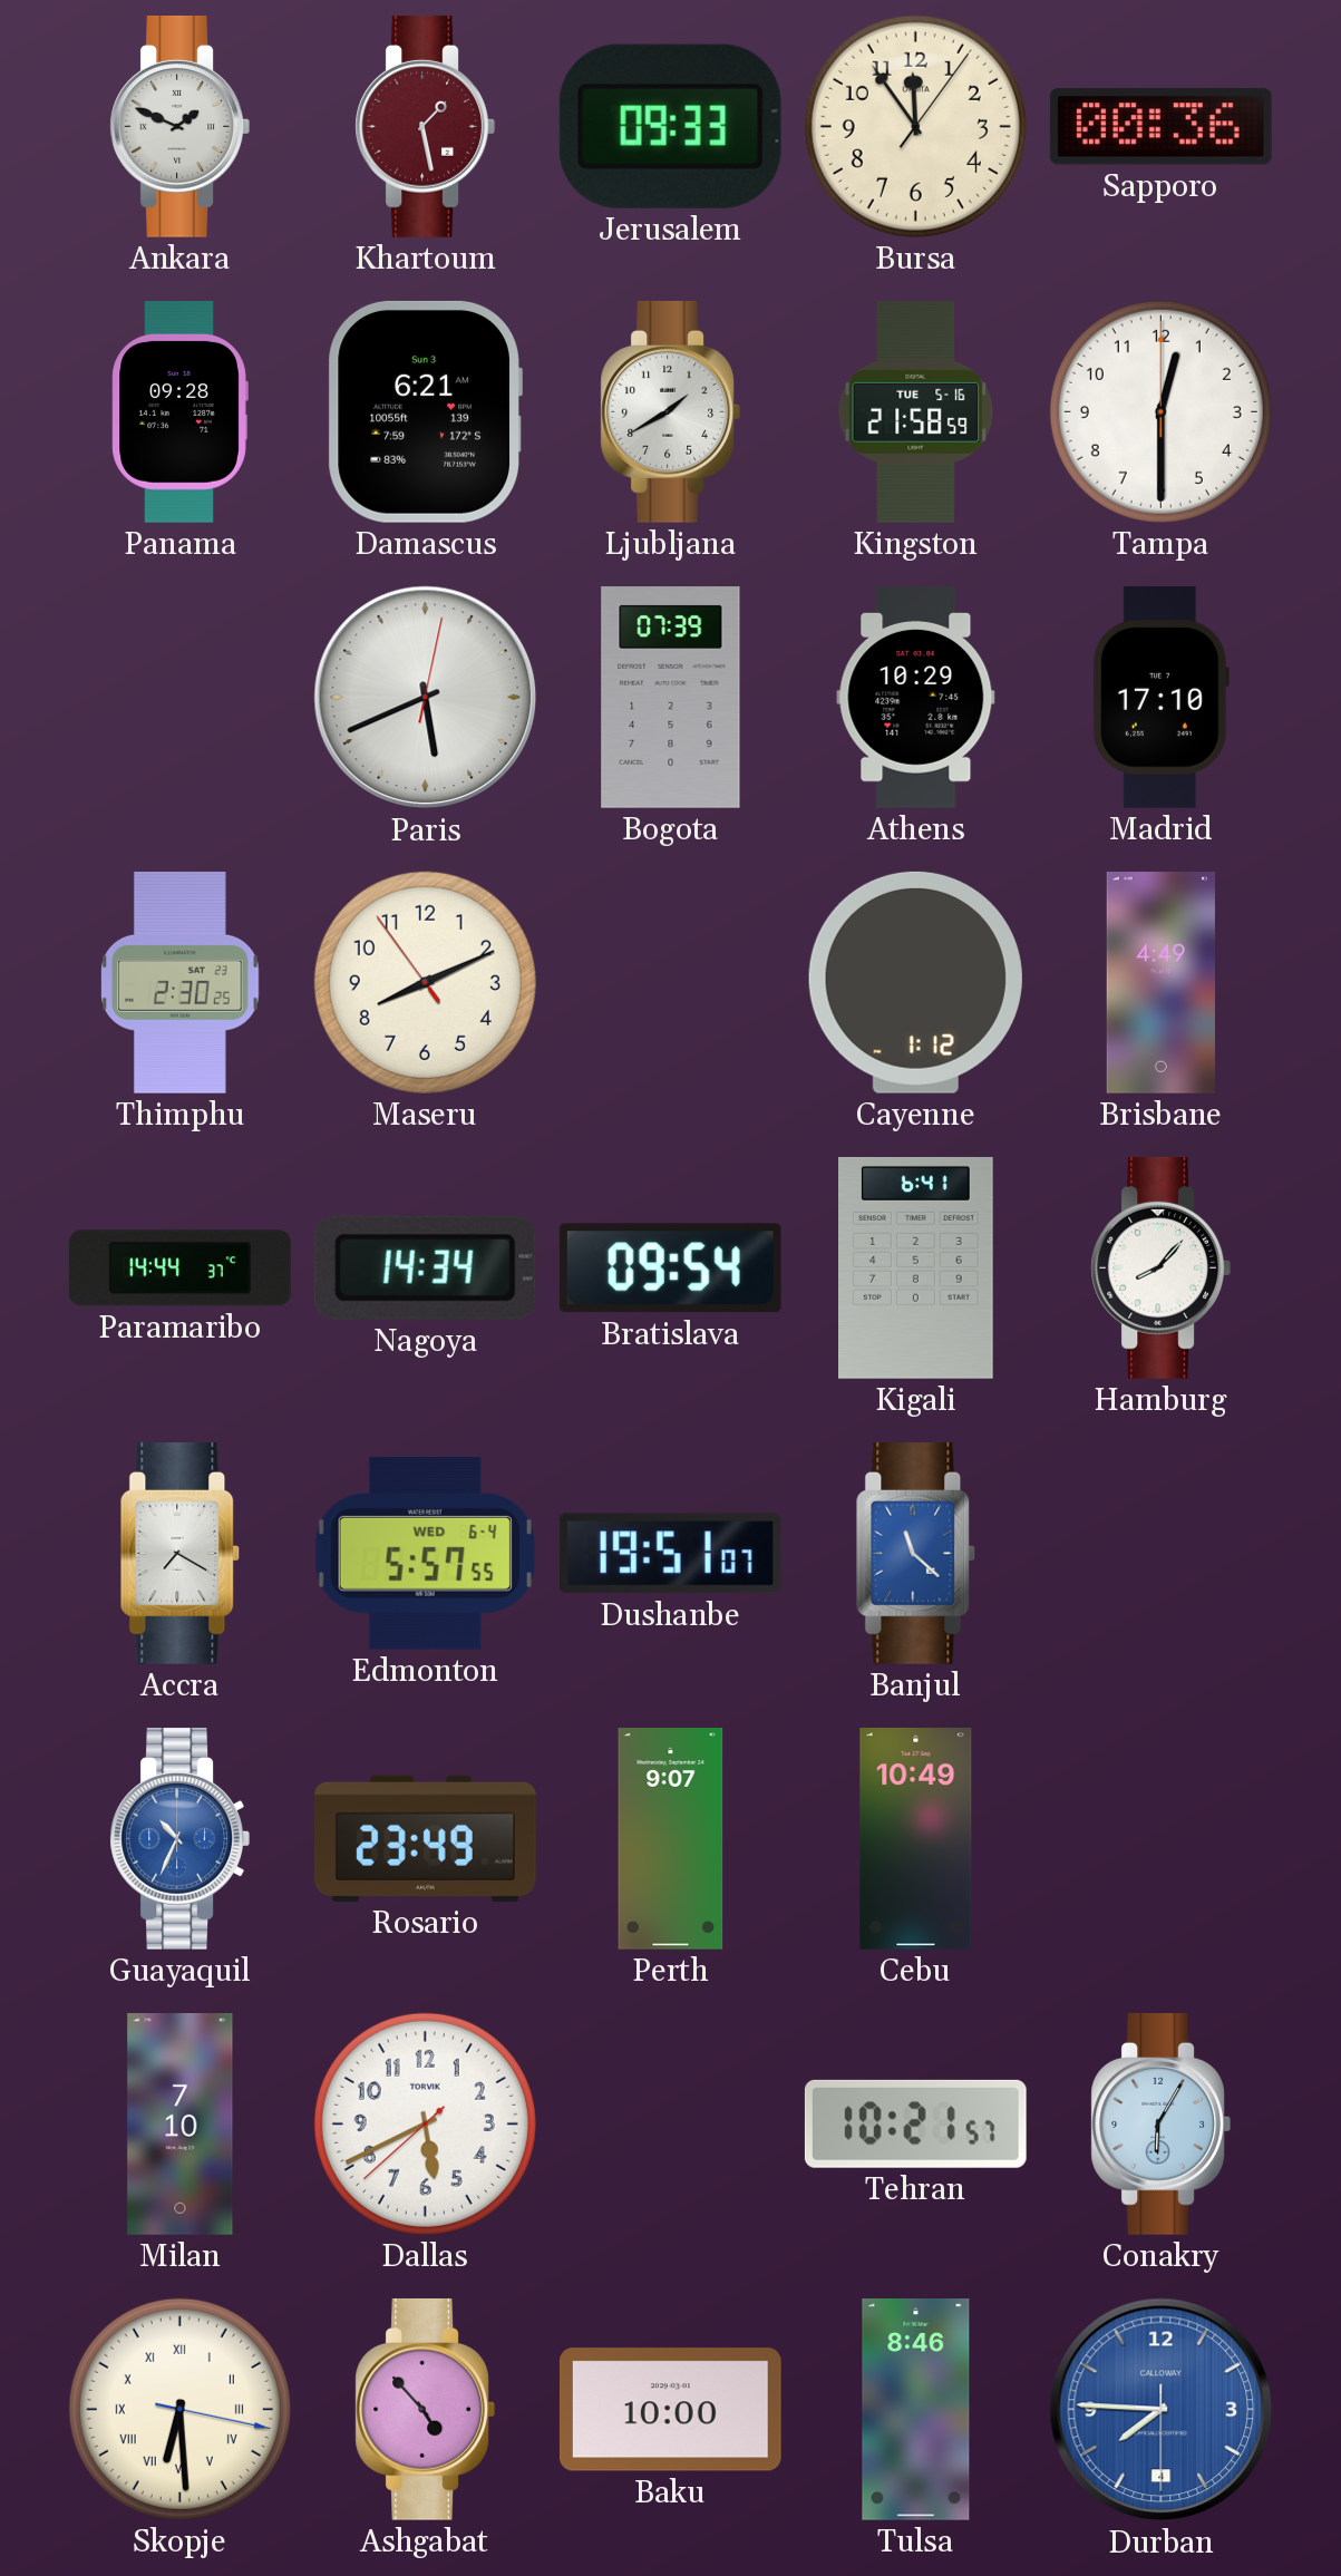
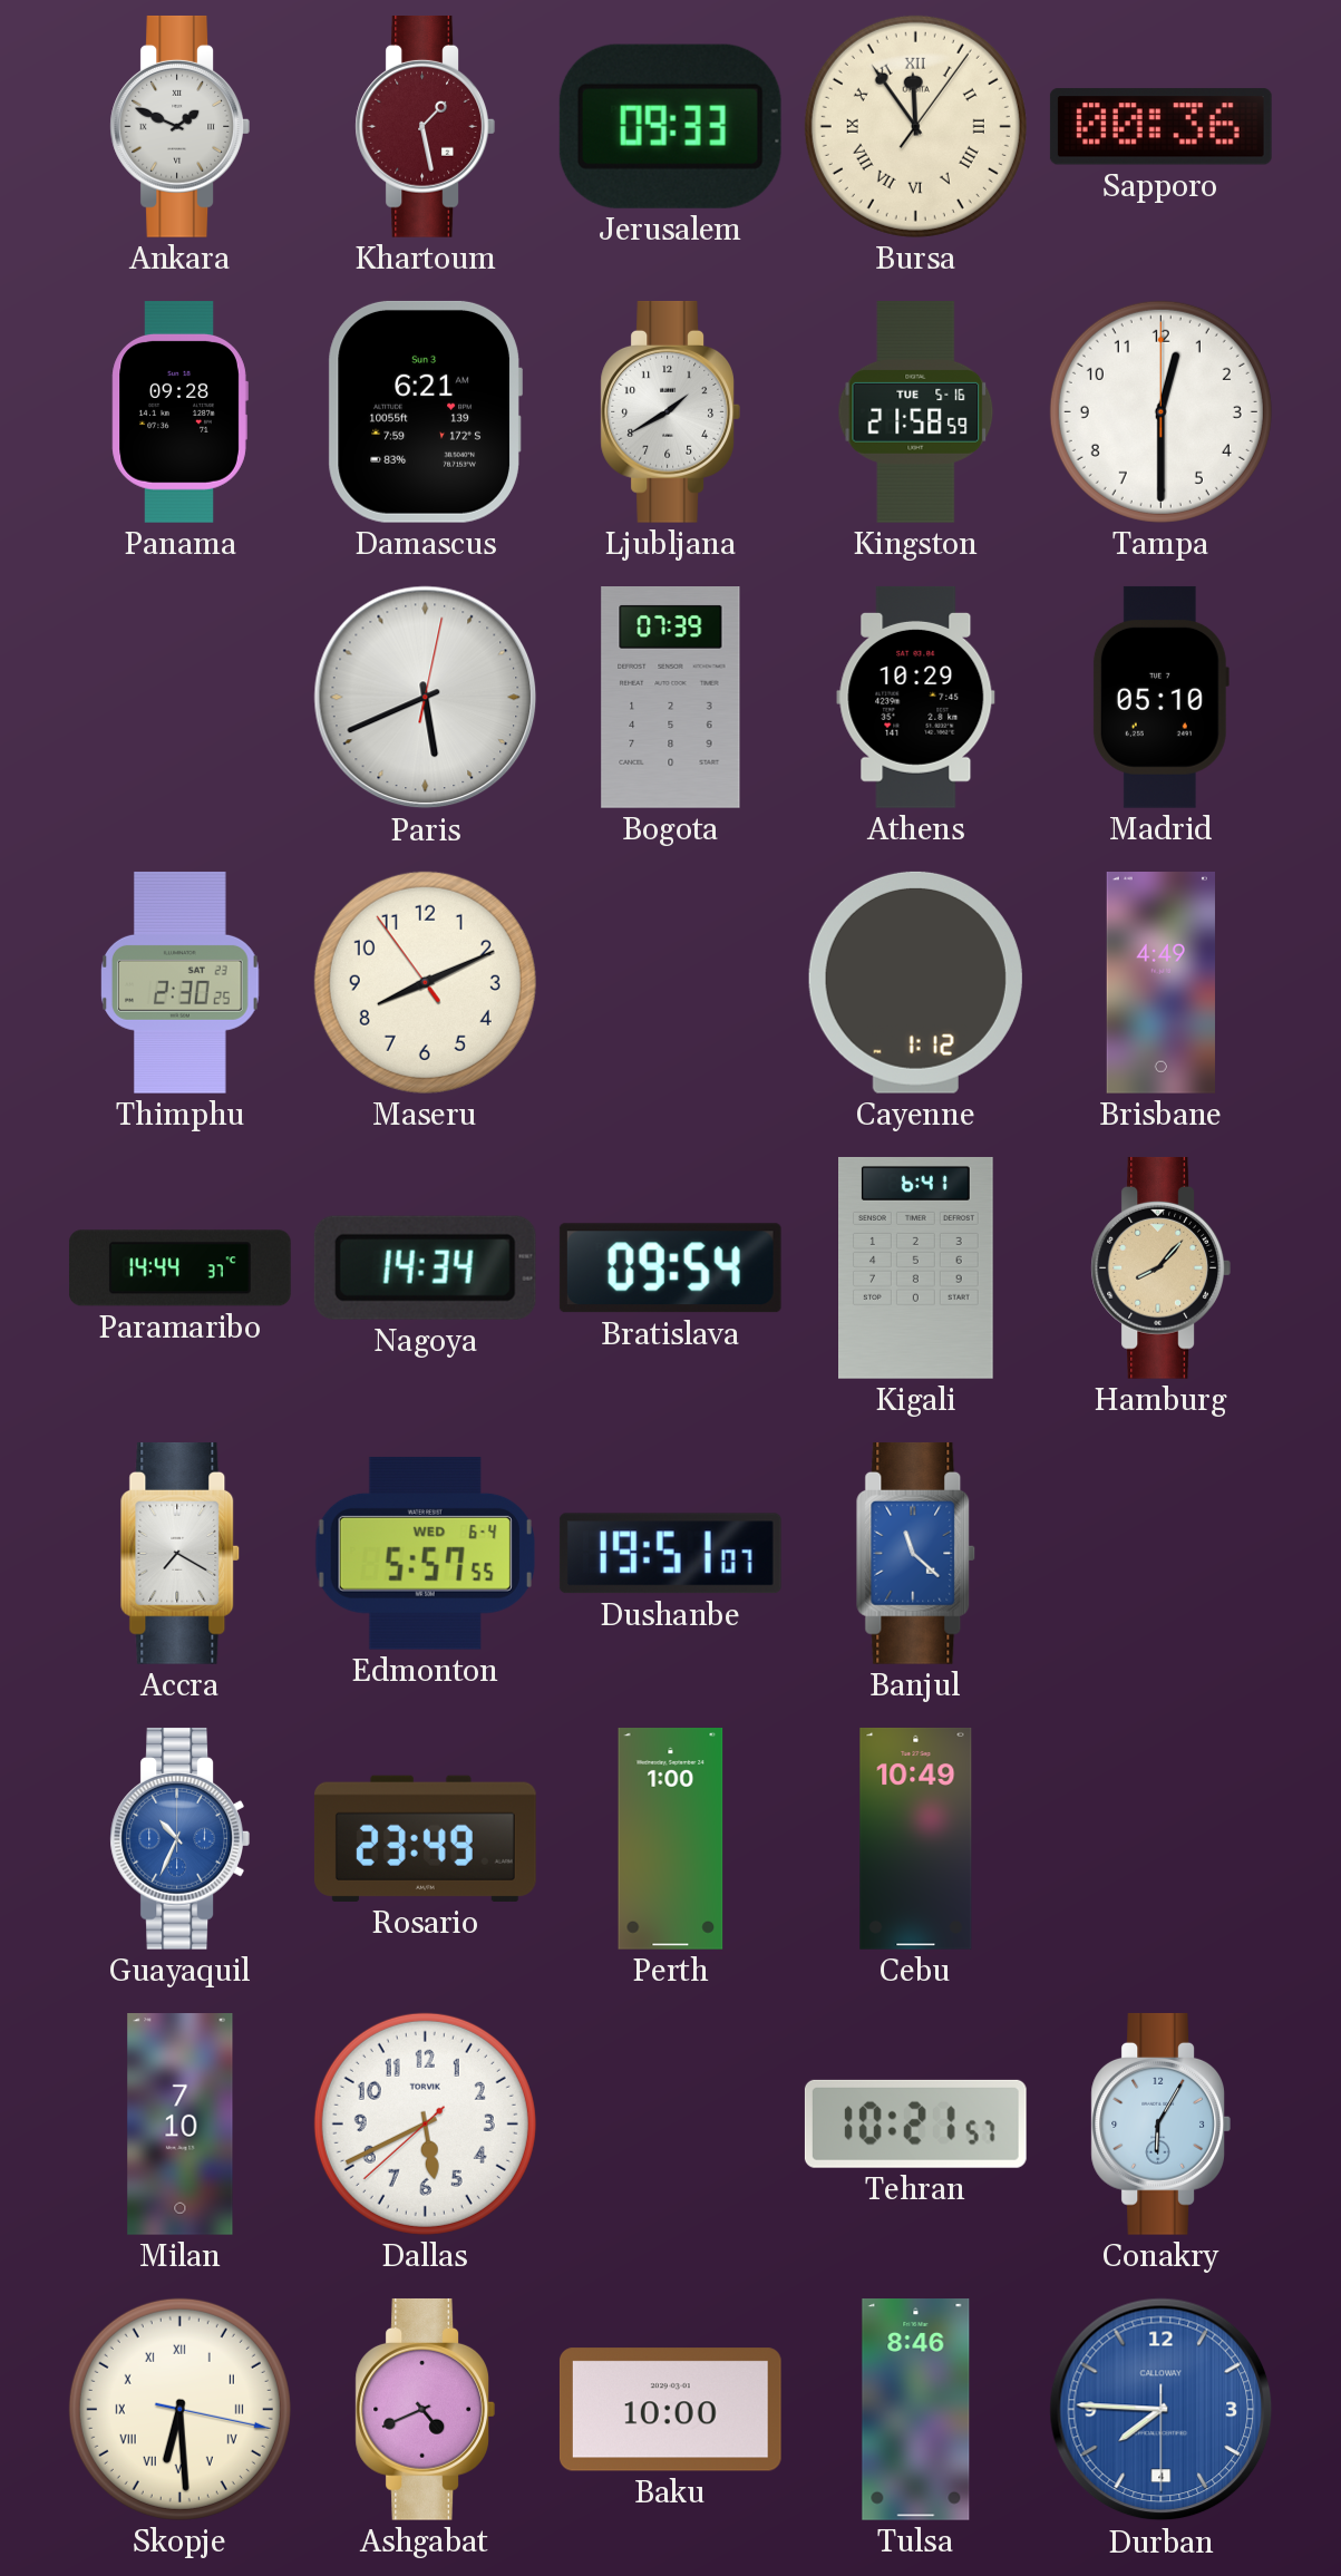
Bursa numerals: Arabic -> Roman
Madrid: 17:10 -> 05:10
Hamburg dial: white -> champagne
Perth: 9:07 -> 1:00
Ashgabat: 4:53 -> 4:41
